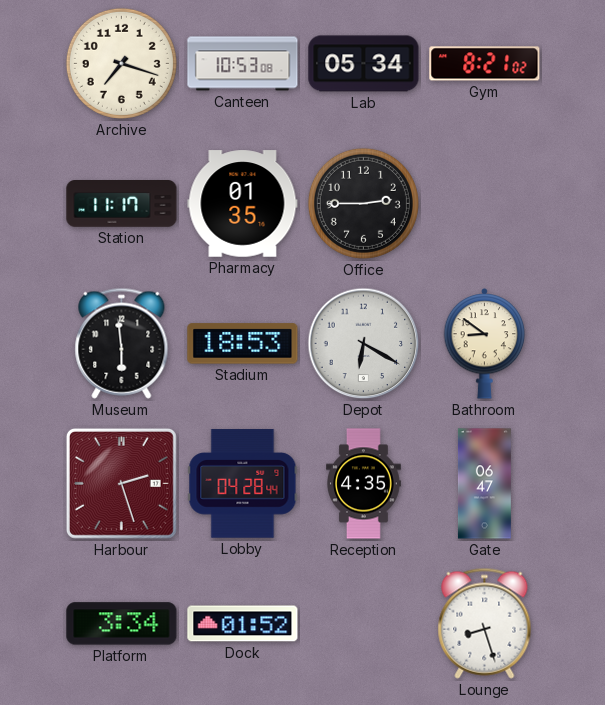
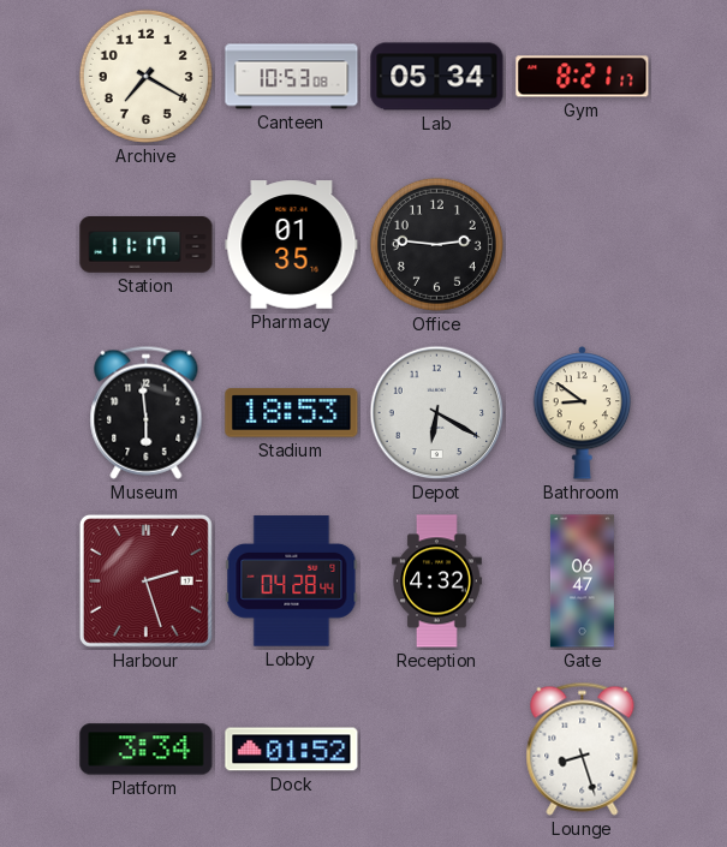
Archive: 7:18 -> 7:20
Gym: 8:21:02 -> 8:21:17
Office: 2:45 -> 2:46
Reception: 4:35 -> 4:32
